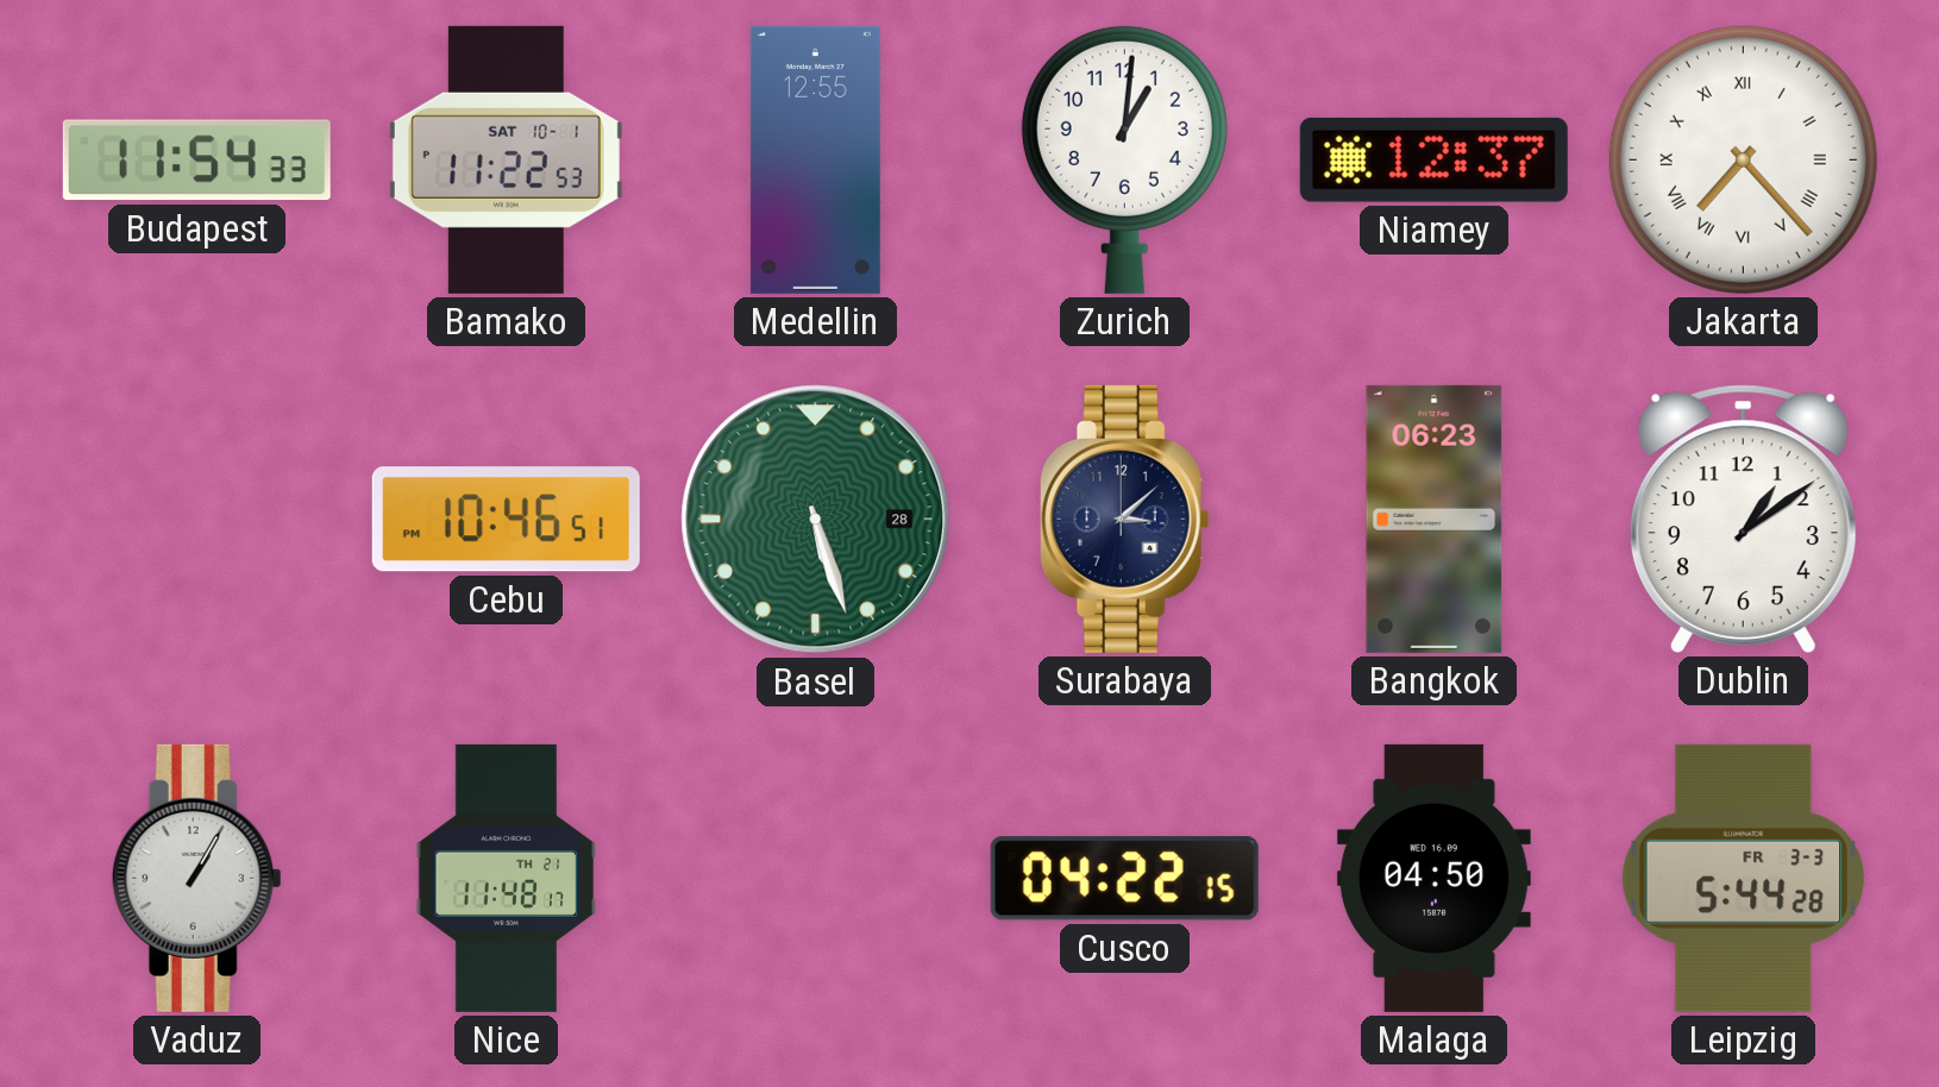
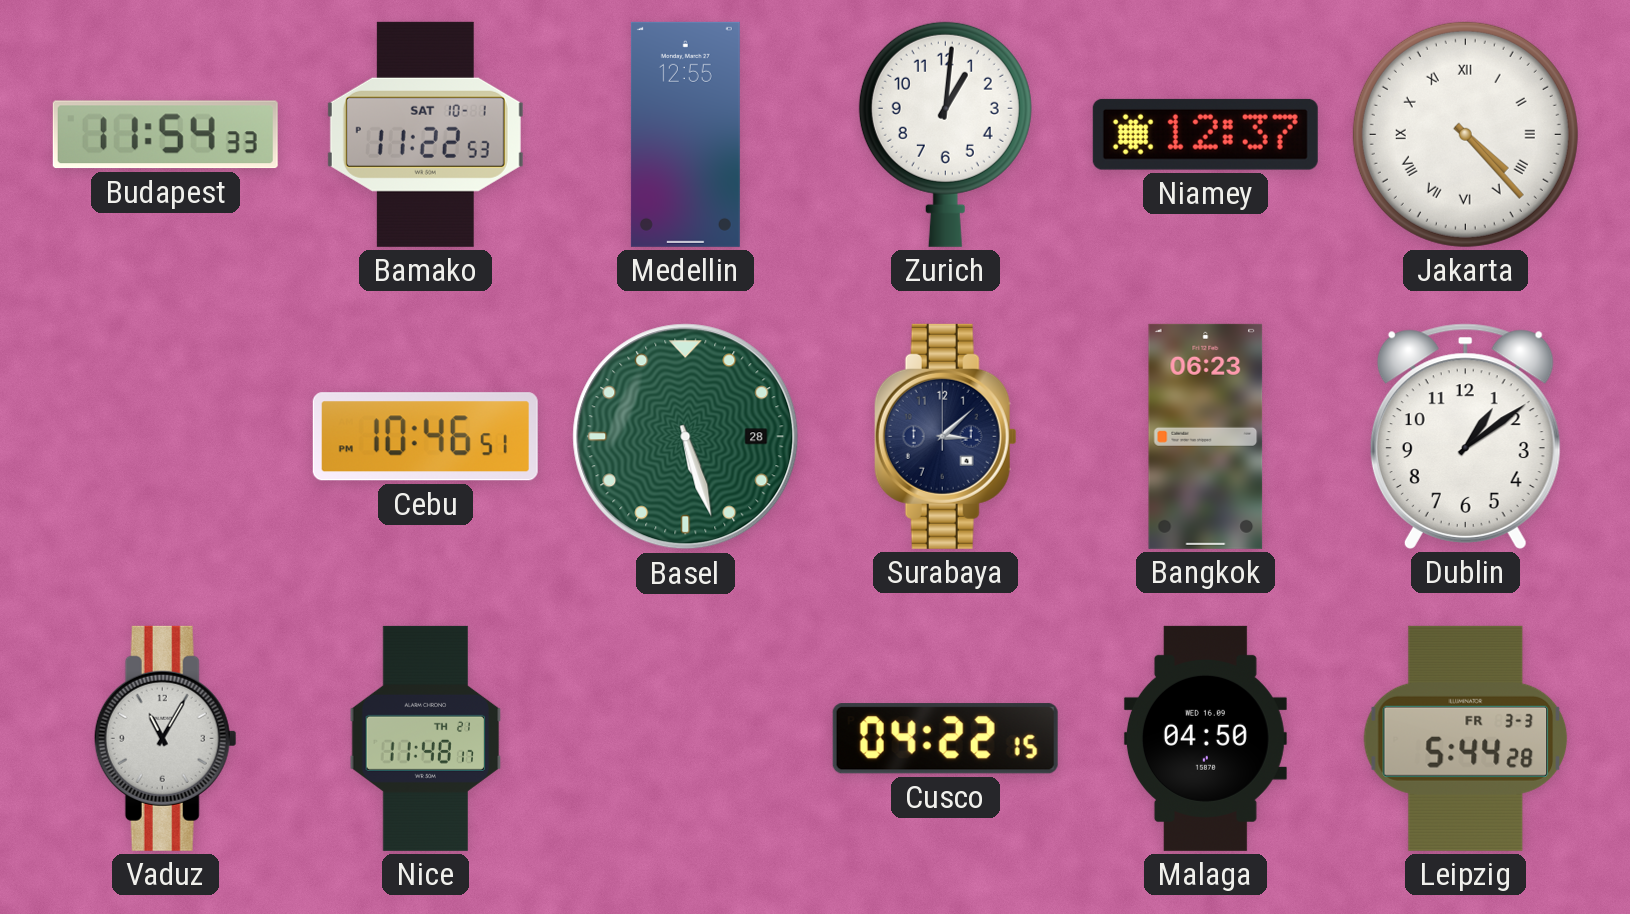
Jakarta: 7:23 -> 4:23
Vaduz: 1:05 -> 11:05
